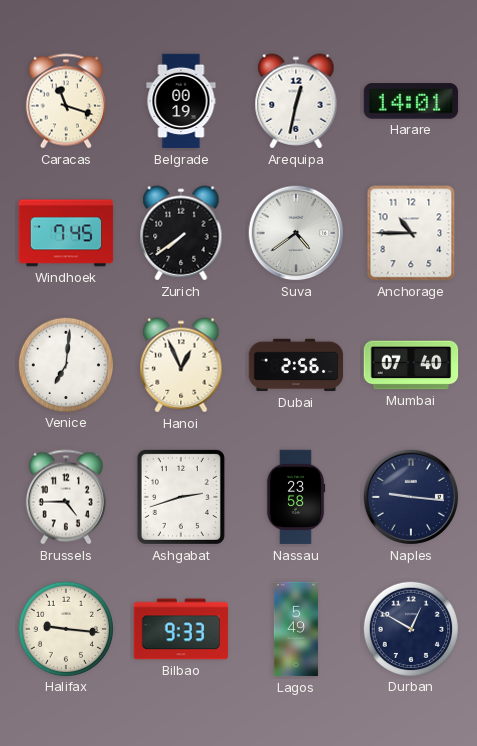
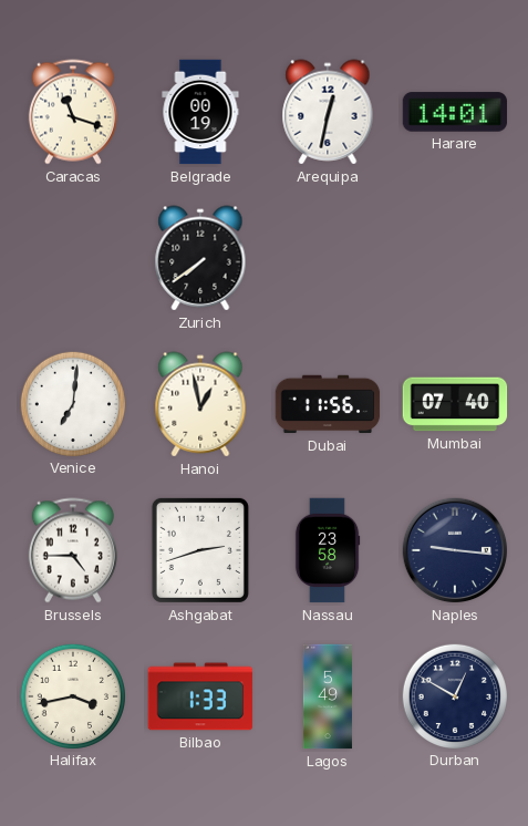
Windhoek: 7:45 -> none
Suva: 4:39 -> none
Anchorage: 10:45 -> none
Hanoi: 12:56 -> 12:58
Dubai: 2:56 -> 11:56
Halifax: 9:16 -> 3:43
Bilbao: 9:33 -> 1:33
